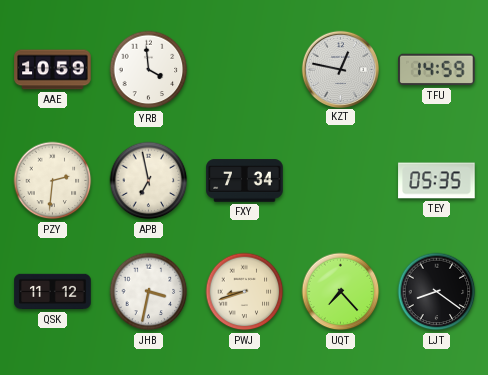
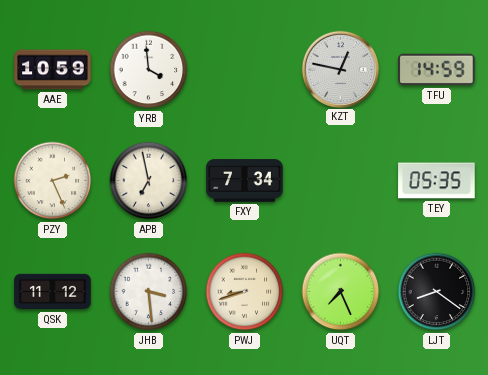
PZY: 2:31 -> 2:26
JHB: 3:32 -> 3:29
UQT: 7:23 -> 7:26
